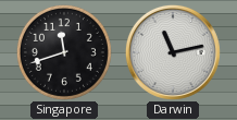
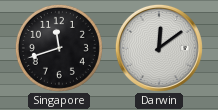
Darwin: 11:13 -> 12:09
